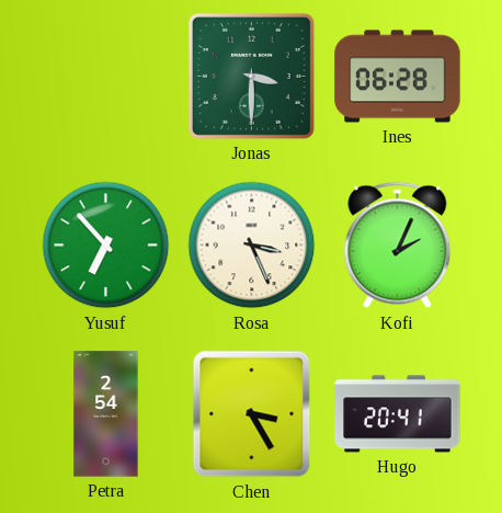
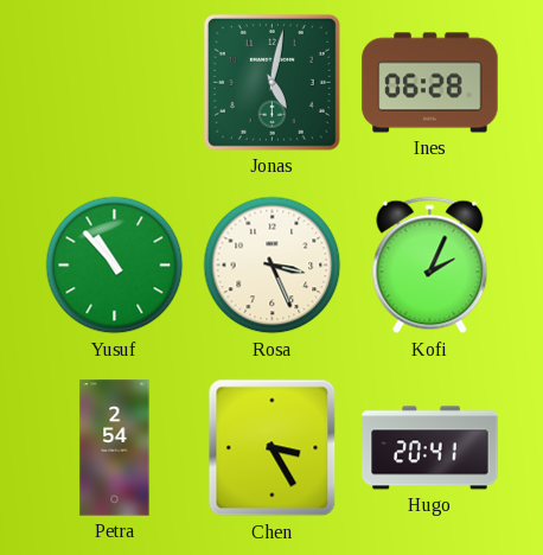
Jonas: 3:30 -> 5:02
Yusuf: 6:53 -> 10:53
